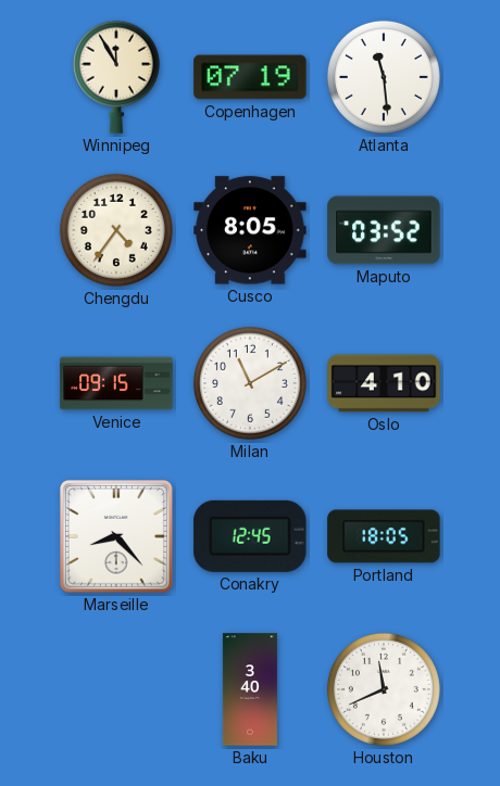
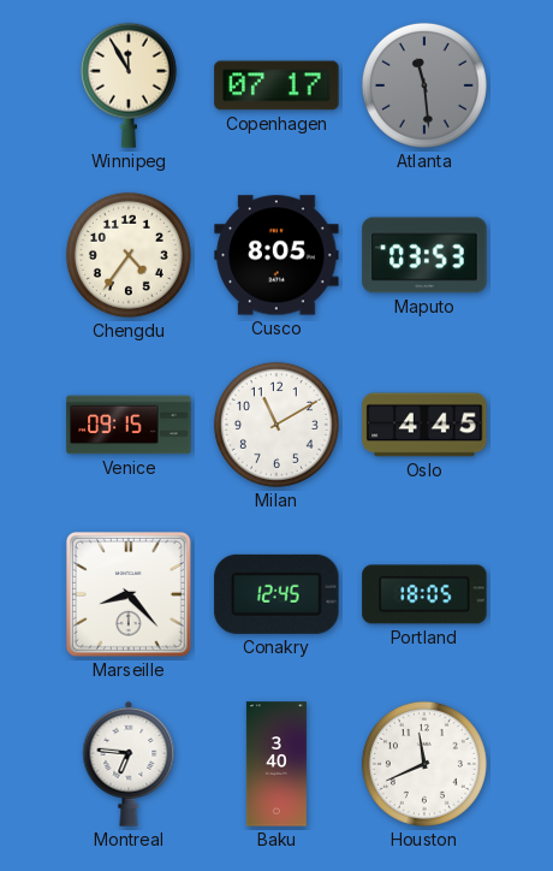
Copenhagen: 07:19 -> 07:17
Atlanta dial: white -> grey
Maputo: 03:52 -> 03:53
Oslo: 4:10 -> 4:45
Montreal: none -> 6:46
